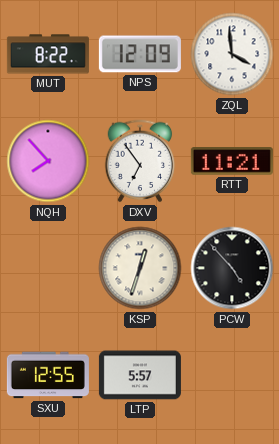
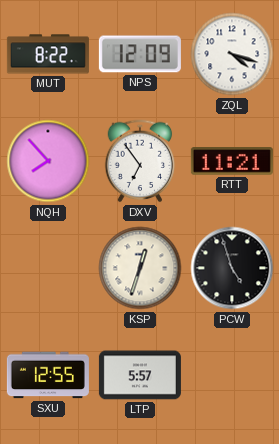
ZQL: 3:59 -> 4:18
PCW: 4:53 -> 4:57
